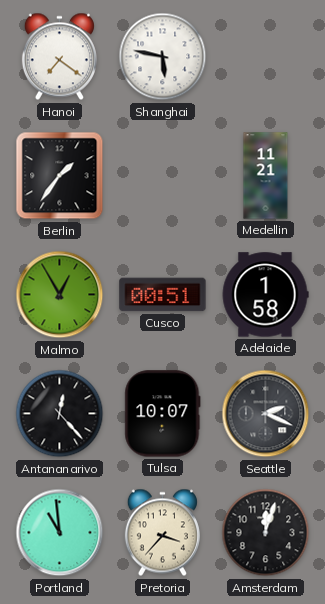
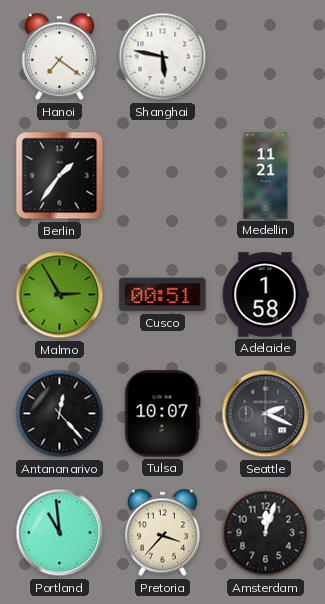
Malmo: 12:55 -> 2:55
